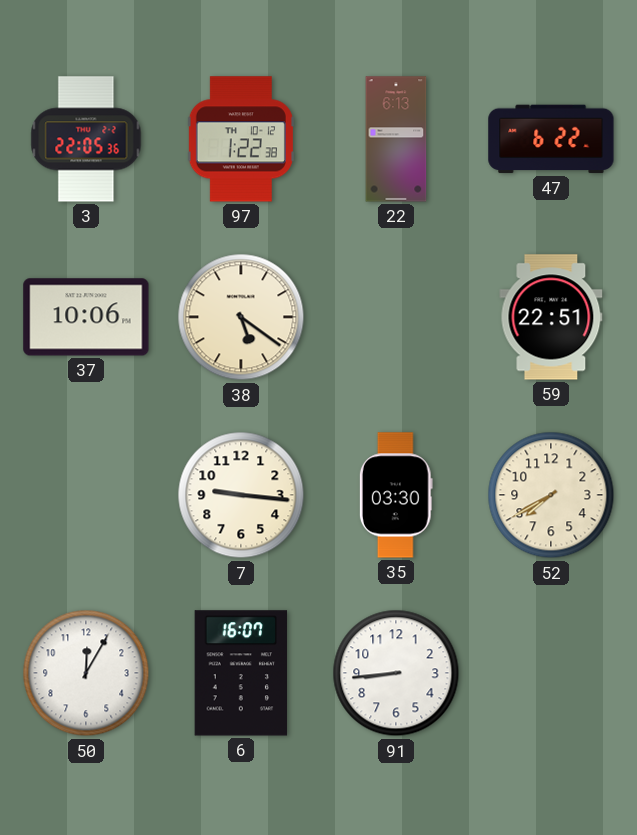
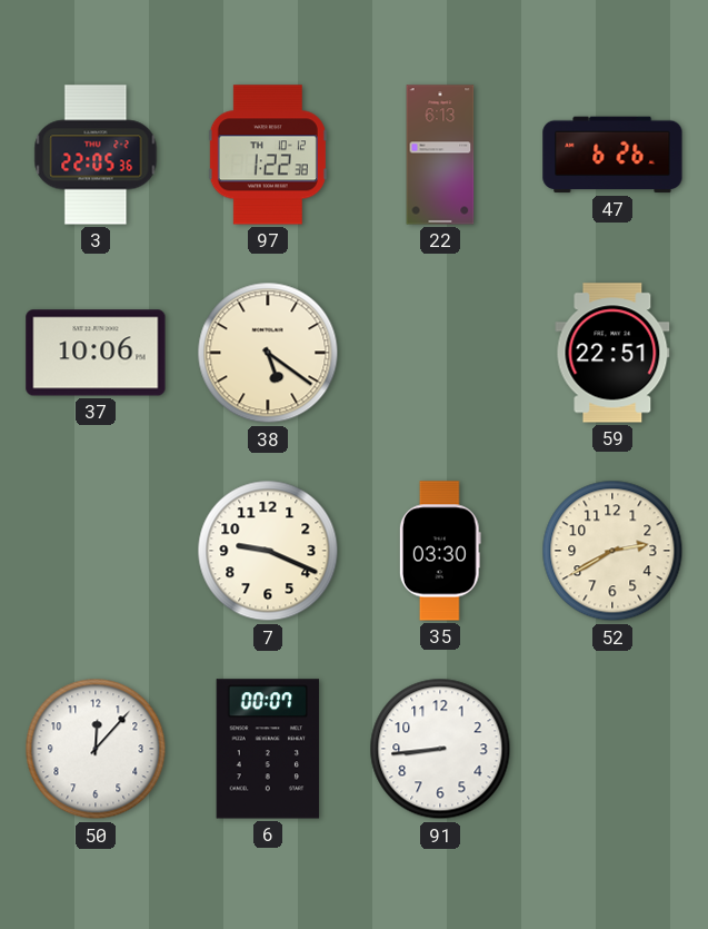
47: 6:22 -> 6:26
7: 9:16 -> 9:19
52: 7:40 -> 2:40
50: 12:05 -> 12:07
6: 16:07 -> 00:07
